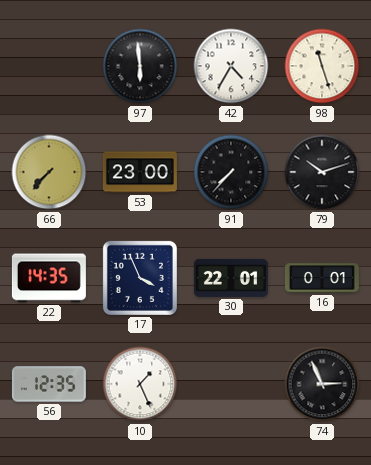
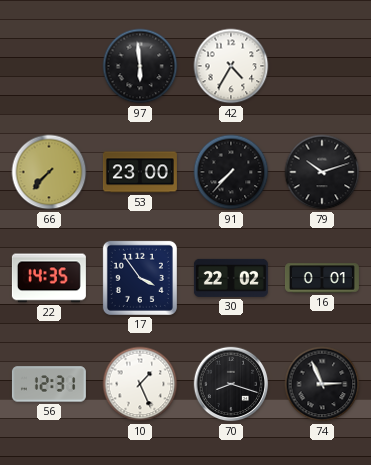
98: 11:27 -> none
17: 3:56 -> 3:54
30: 22:01 -> 22:02
56: 12:35 -> 12:31
70: none -> 8:18
